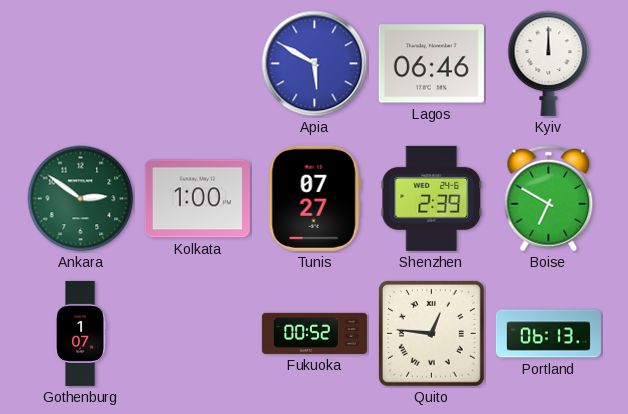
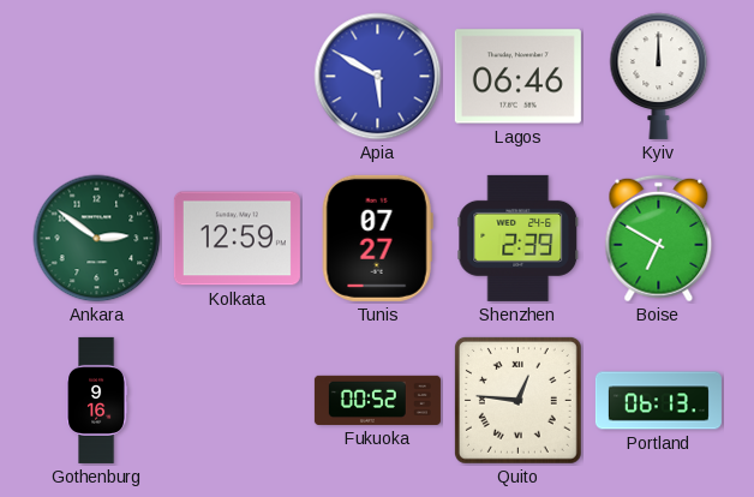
Kolkata: 1:00 -> 12:59
Gothenburg: 1:07 -> 9:16
